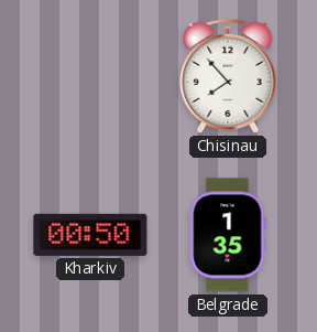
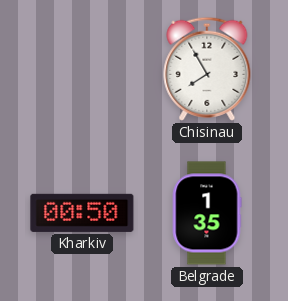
Chisinau: 7:53 -> 7:55
